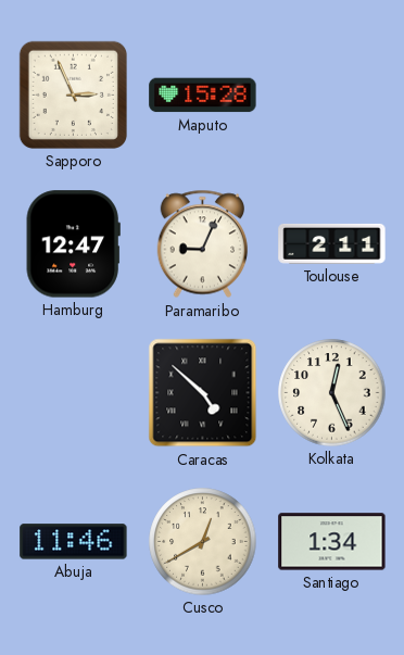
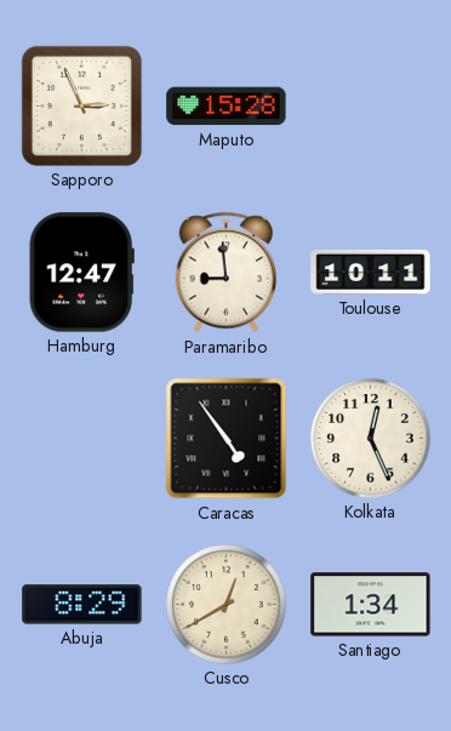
Paramaribo: 9:04 -> 8:59
Toulouse: 2:11 -> 10:11
Caracas: 4:52 -> 4:54
Abuja: 11:46 -> 8:29
